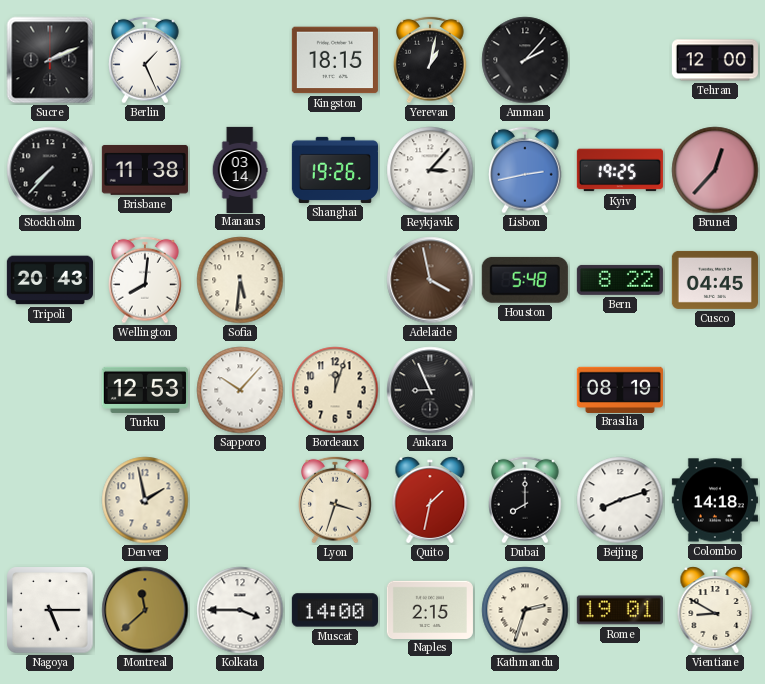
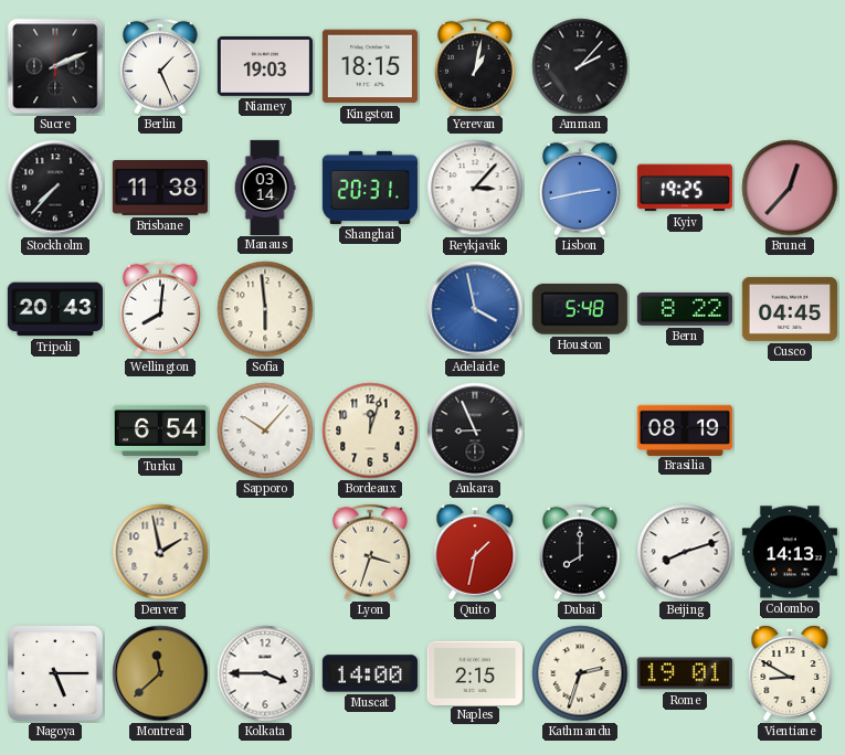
Niamey: none -> 19:03
Tehran: 12:00 -> none
Shanghai: 19:26 -> 20:31
Sofia: 5:31 -> 5:59
Adelaide dial: brown -> blue
Turku: 12:53 -> 6:54
Colombo: 14:18 -> 14:13
